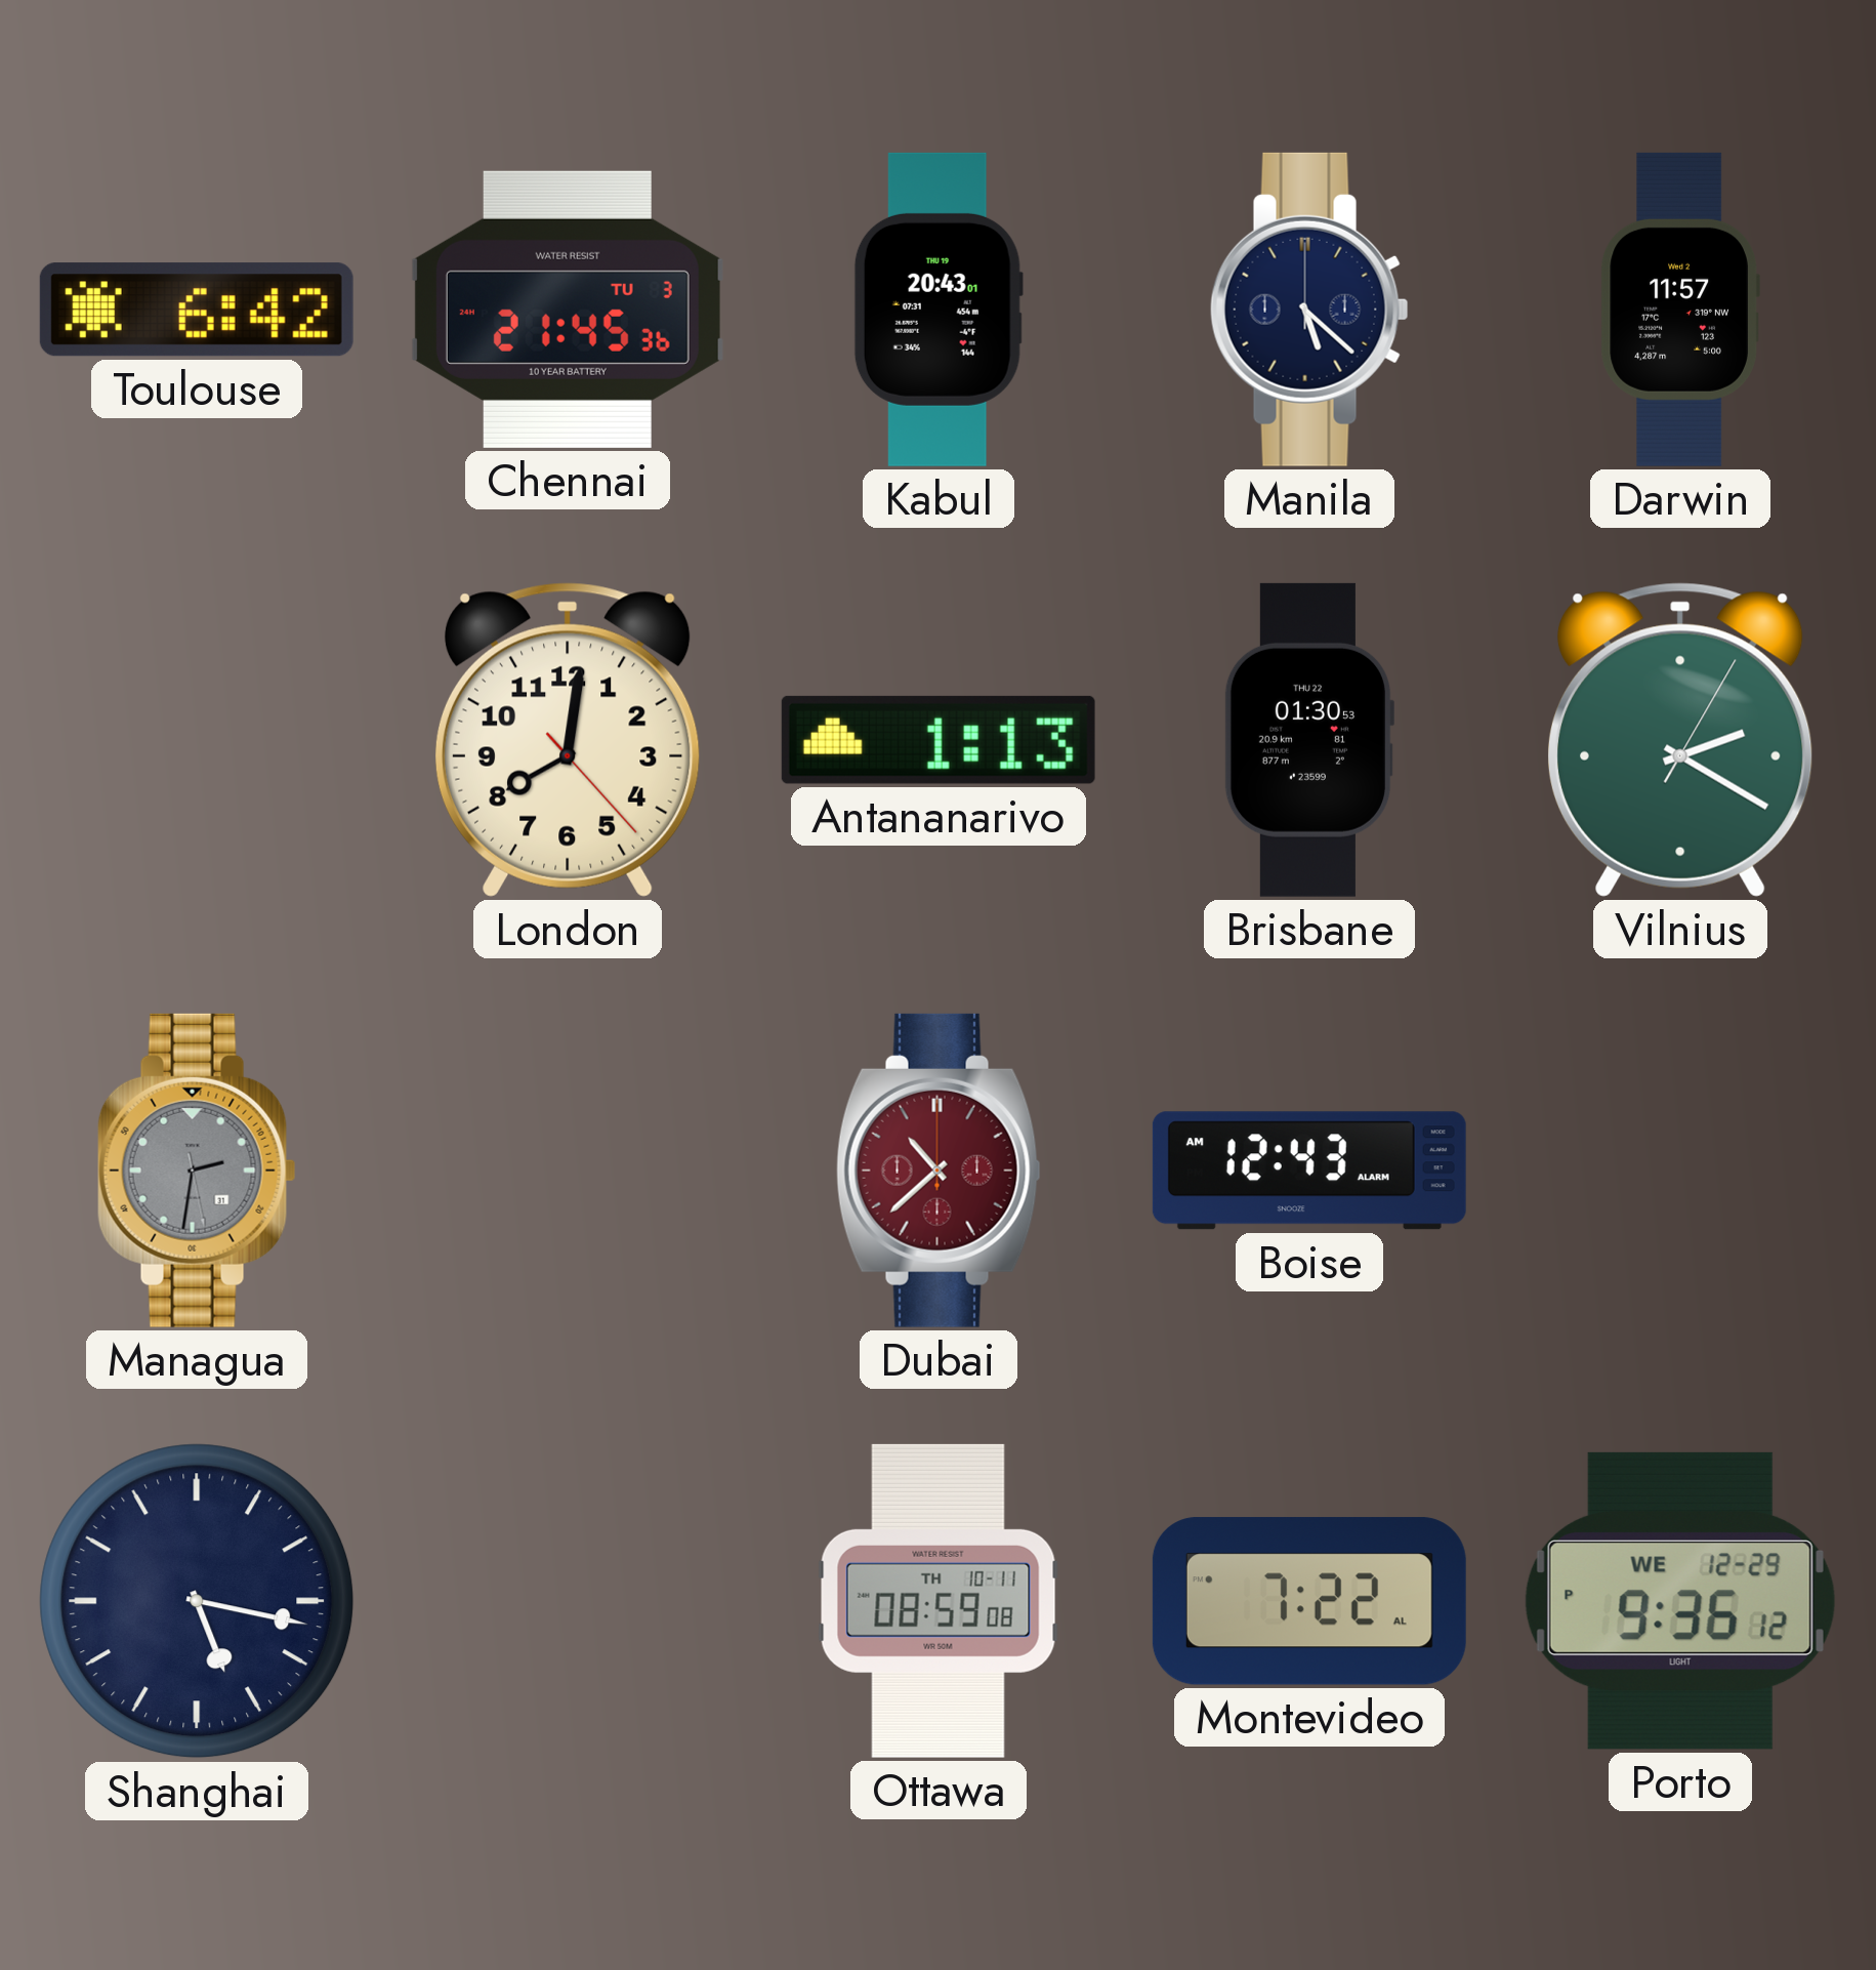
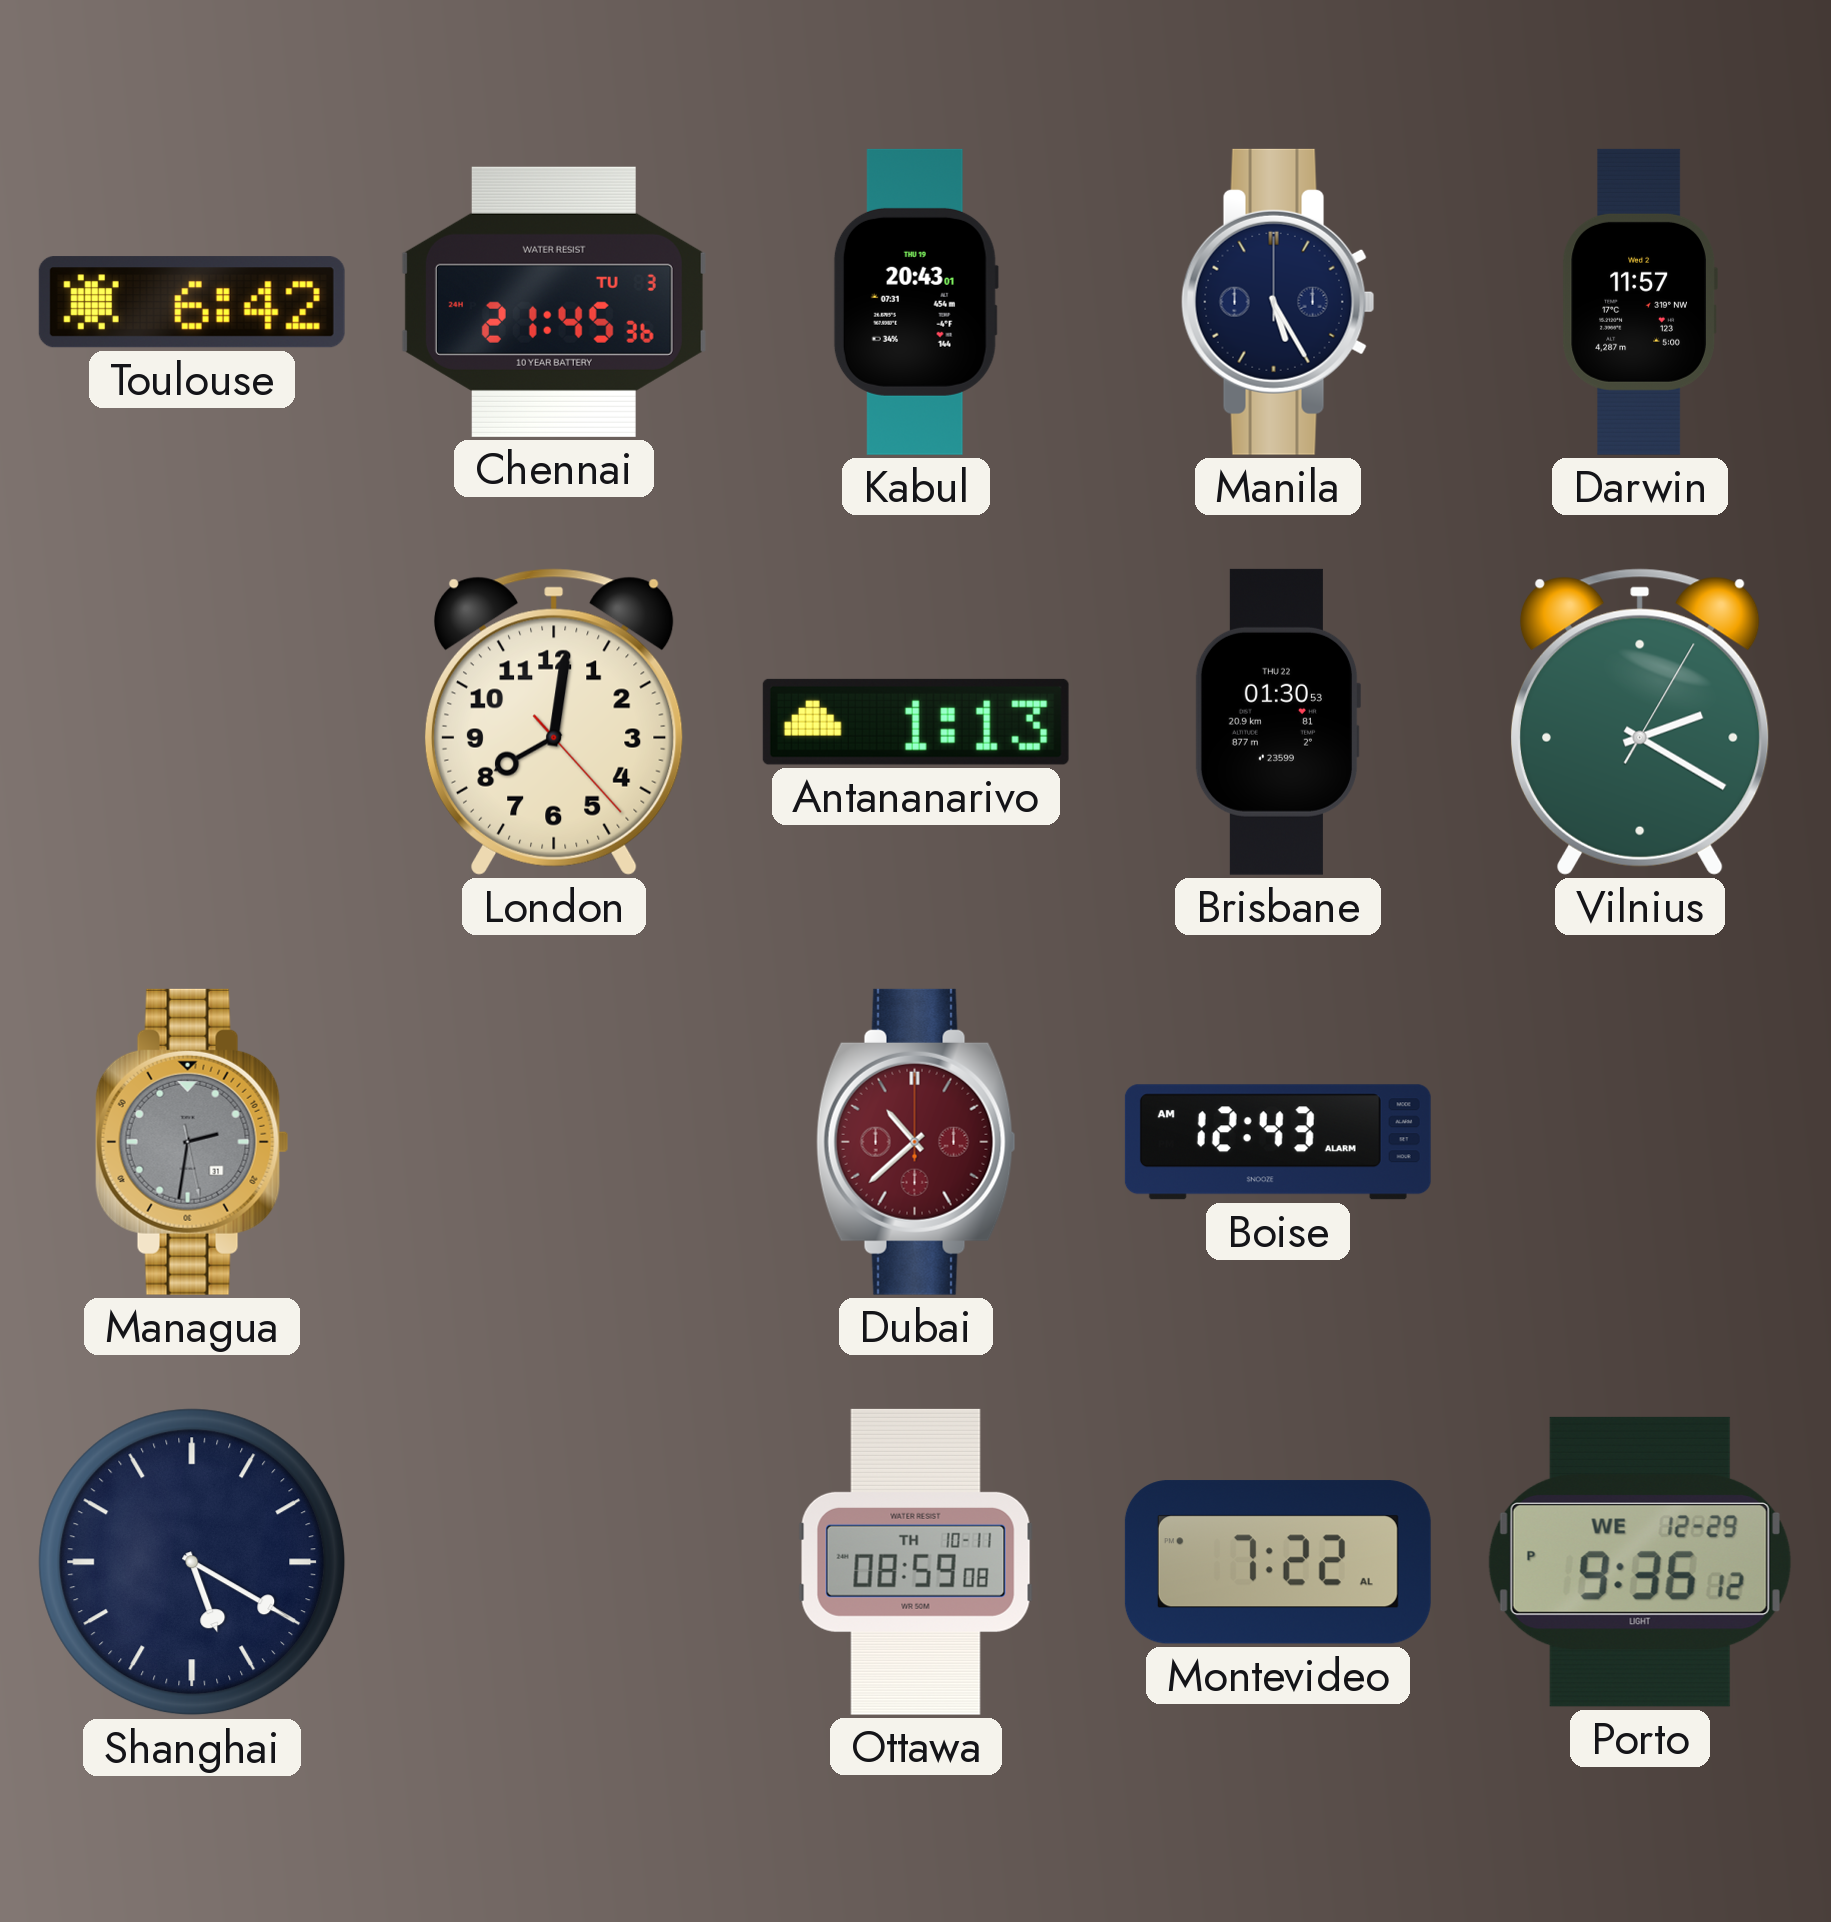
Manila: 5:22 -> 5:25
Shanghai: 5:17 -> 5:20
